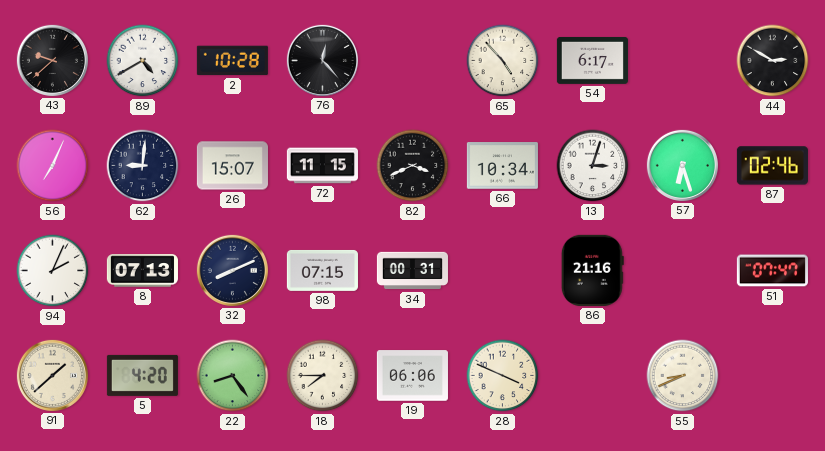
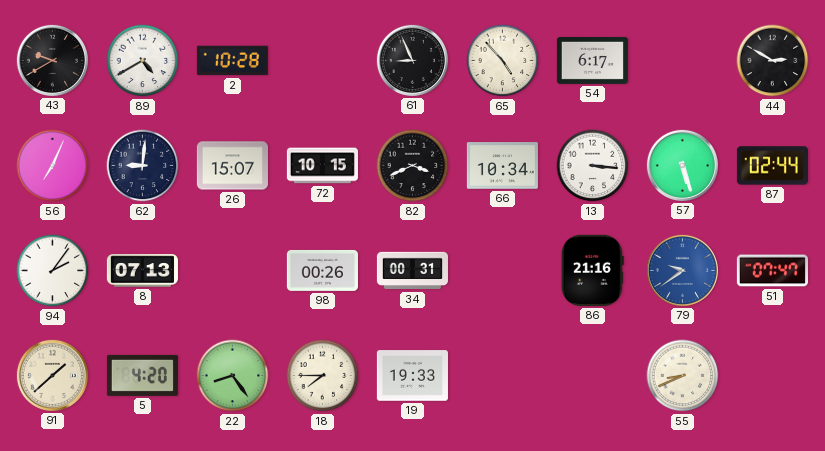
43: 9:38 -> 9:40
76: 12:23 -> none
61: none -> 8:56
72: 11:15 -> 10:15
13: 3:03 -> 3:16
57: 6:27 -> 5:27
87: 02:46 -> 02:44
94: 2:04 -> 2:06
32: 8:11 -> none
98: 07:15 -> 00:26
79: none -> 9:39
19: 06:06 -> 19:33
28: 3:49 -> none
